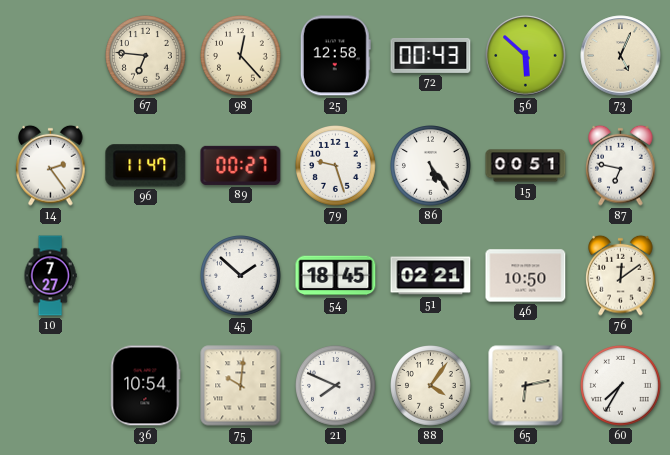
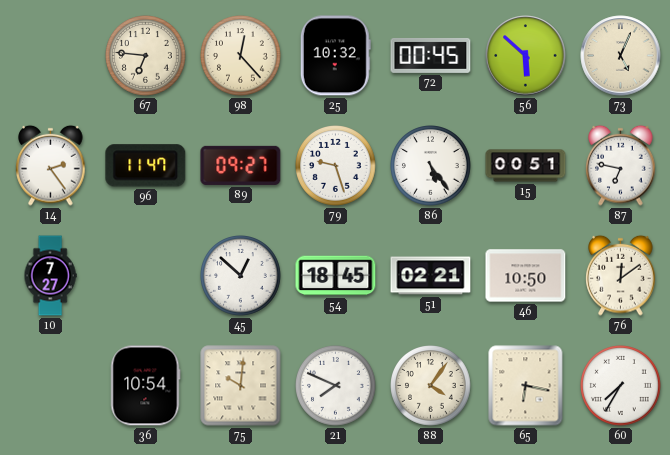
25: 12:58 -> 10:32
72: 00:43 -> 00:45
89: 00:27 -> 09:27
45: 1:52 -> 12:52
65: 6:13 -> 6:17
